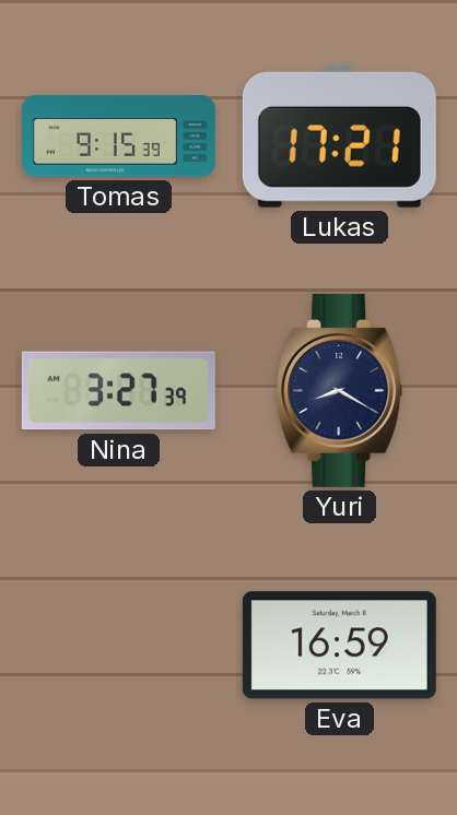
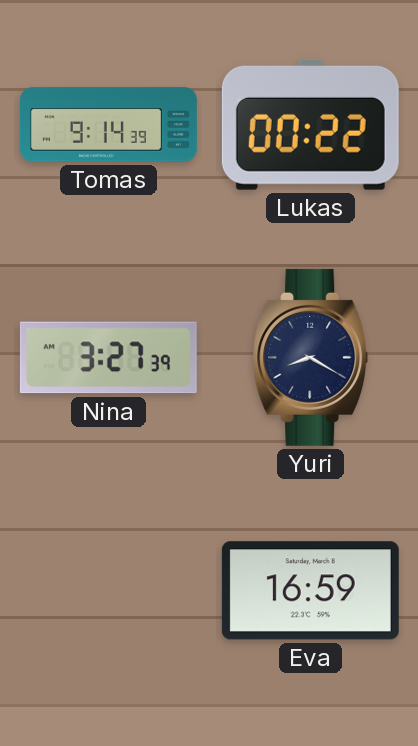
Tomas: 9:15 -> 9:14
Lukas: 17:21 -> 00:22
